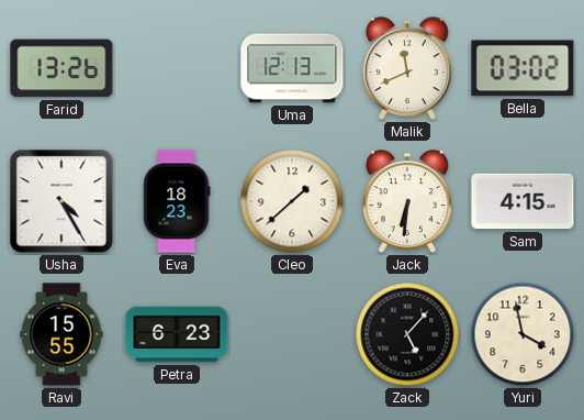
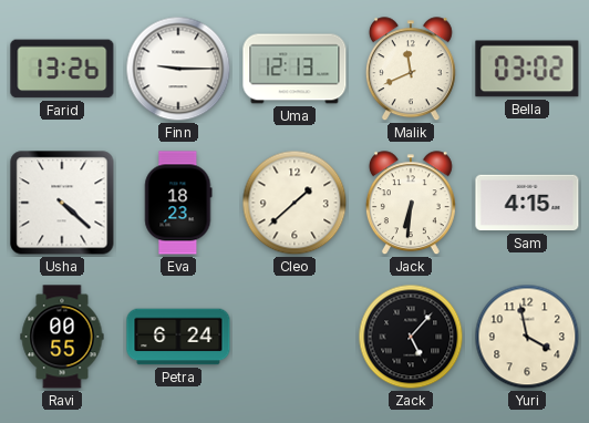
Finn: none -> 9:15
Usha: 4:25 -> 4:22
Ravi: 15:55 -> 00:55
Petra: 6:23 -> 6:24
